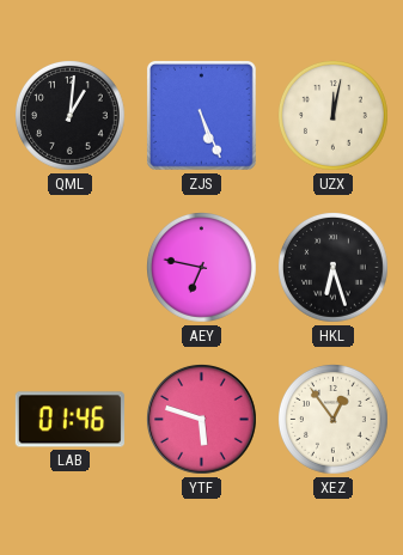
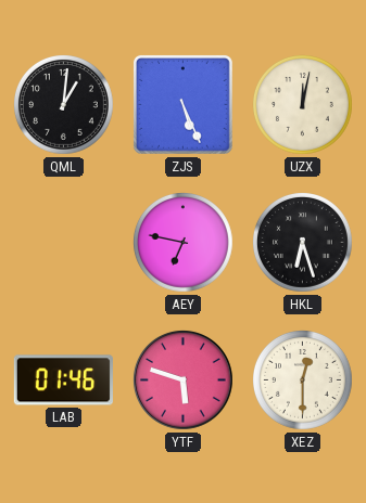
XEZ: 12:54 -> 12:30
